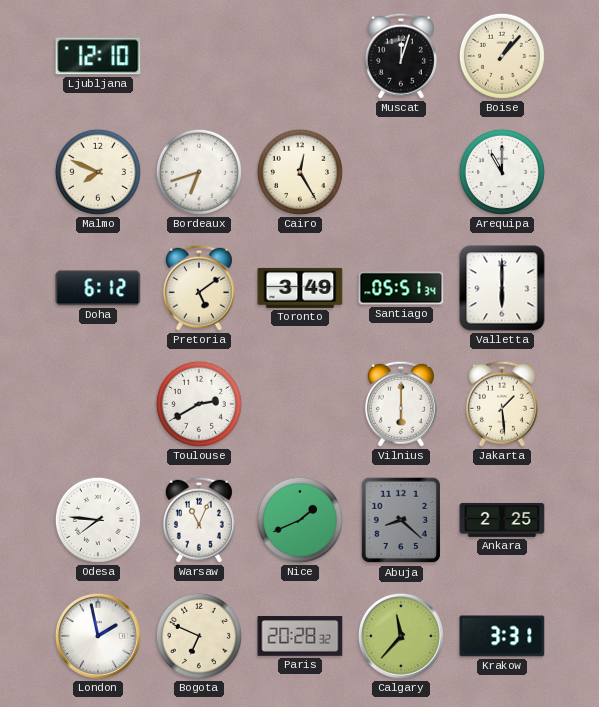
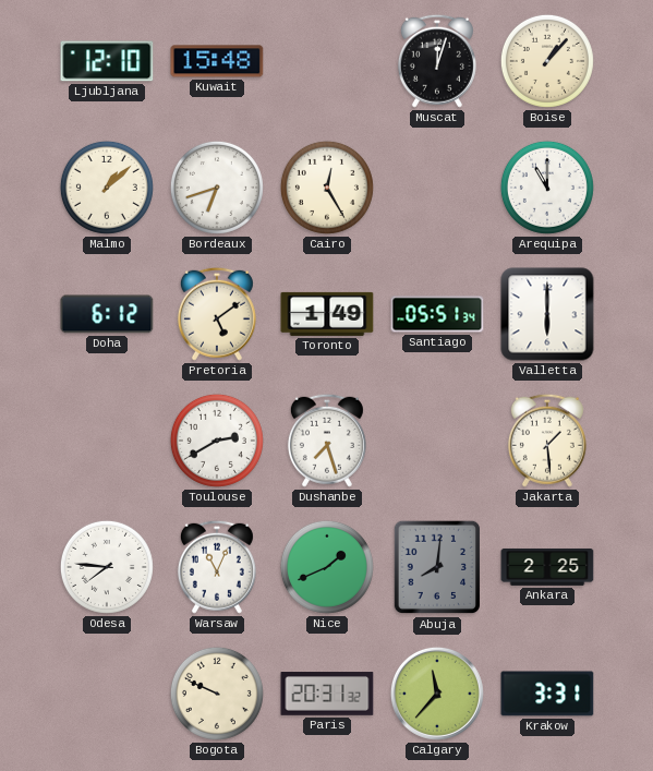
Kuwait: none -> 15:48
Malmo: 7:49 -> 1:08
Toronto: 3:49 -> 1:49
Dushanbe: none -> 7:27
Vilnius: 6:00 -> none
Abuja: 8:22 -> 8:01
London: 1:58 -> none
Bogota: 6:49 -> 9:49
Paris: 20:28 -> 20:31
